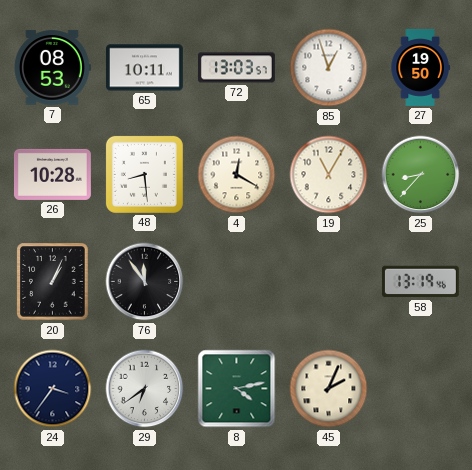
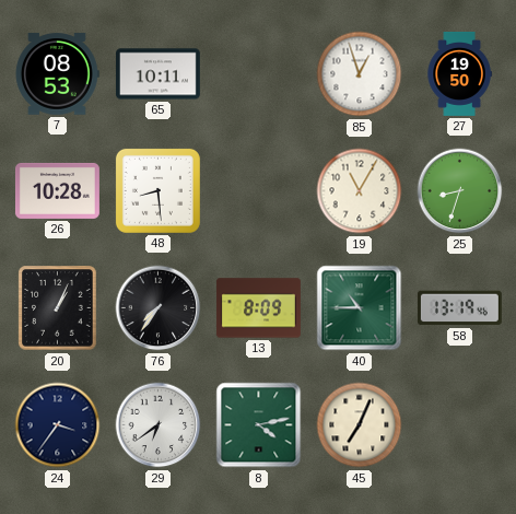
72: 13:03 -> none
4: 12:20 -> none
25: 8:37 -> 8:33
76: 11:54 -> 7:36
13: none -> 8:09
40: none -> 10:45
45: 2:04 -> 7:04
